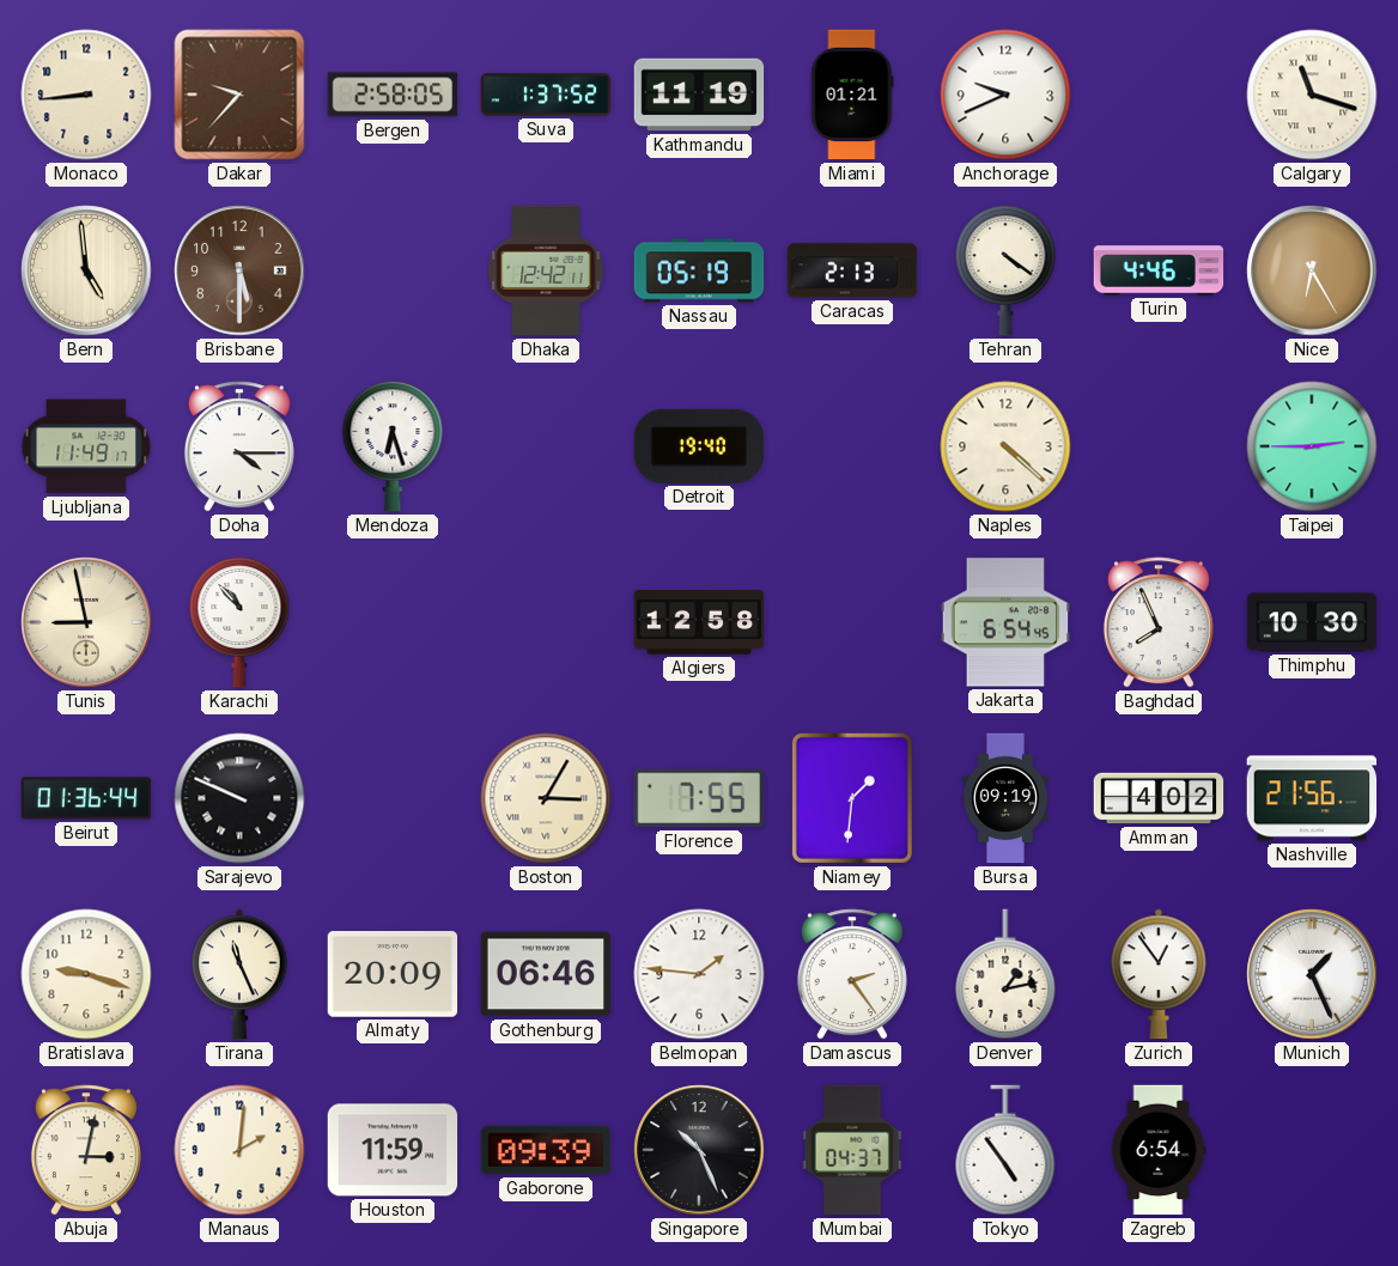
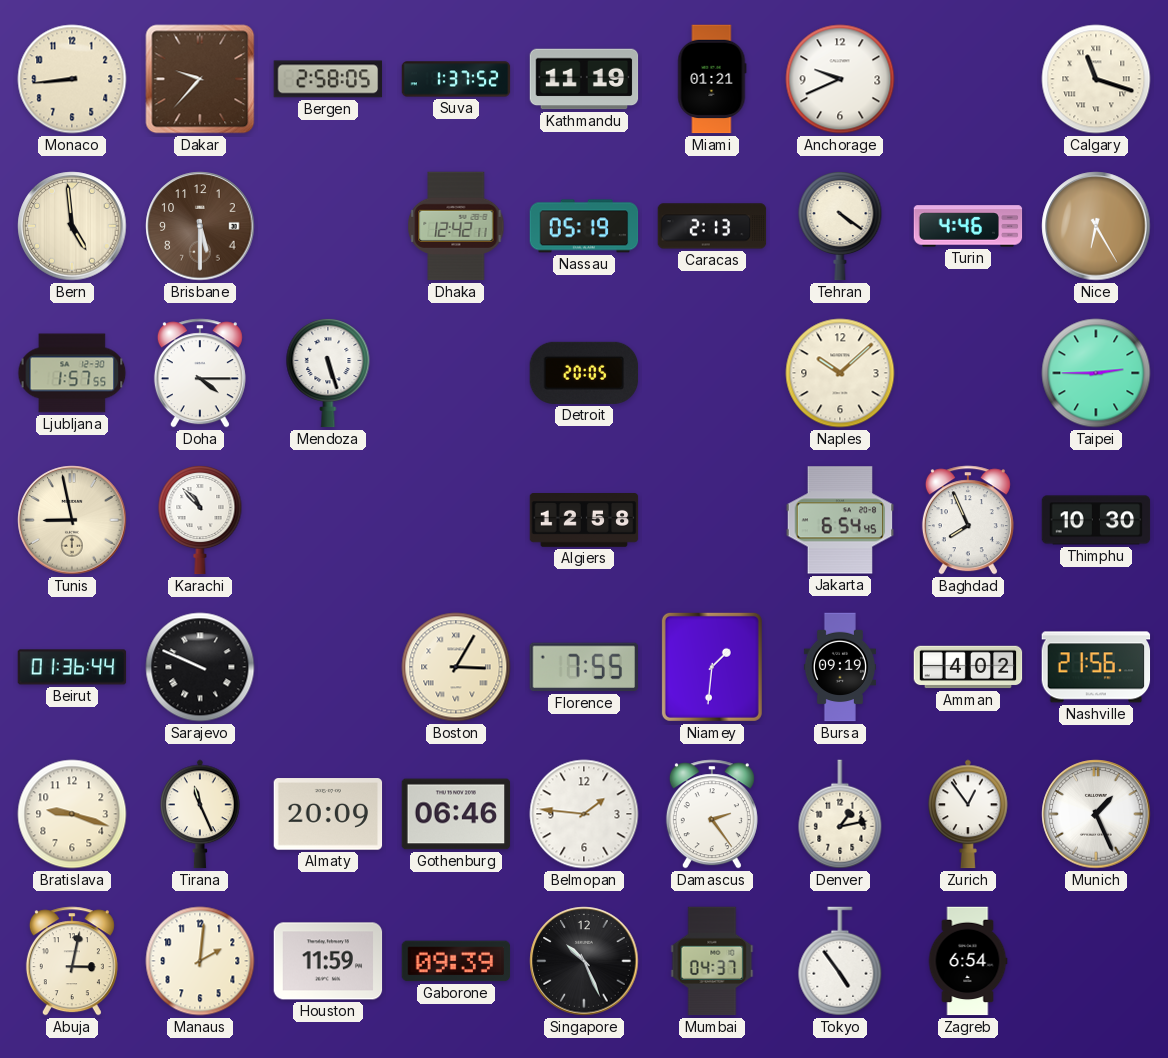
Ljubljana: 11:49 -> 1:57
Mendoza: 6:27 -> 5:27
Detroit: 19:40 -> 20:05
Naples: 4:22 -> 10:08
